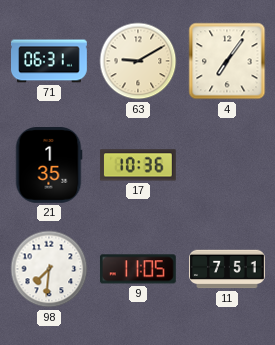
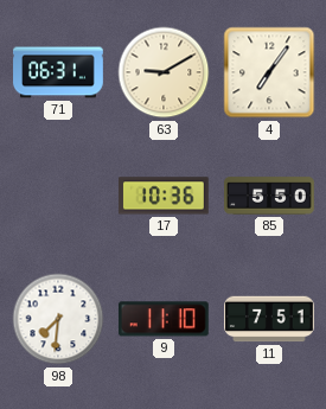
21: 1:35 -> none
85: none -> 5:50
9: 11:05 -> 11:10
